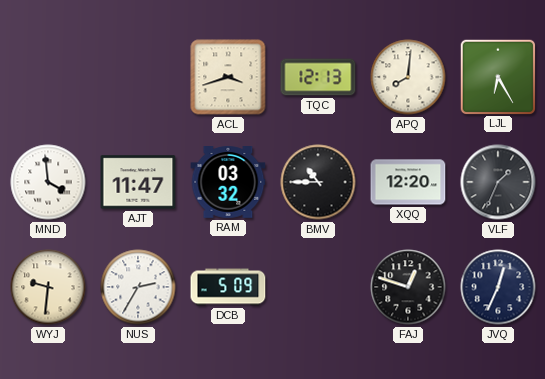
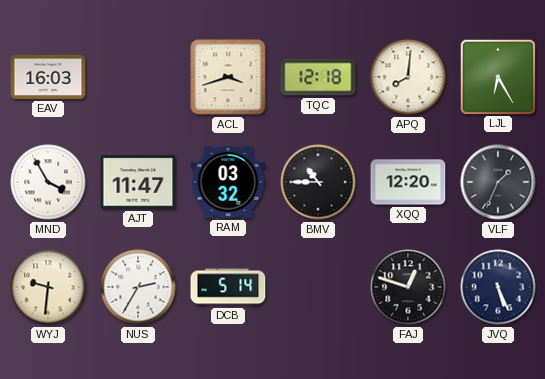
EAV: none -> 16:03
TQC: 12:13 -> 12:18
MND: 3:59 -> 3:55
DCB: 5:09 -> 5:14
JVQ: 12:34 -> 5:26
